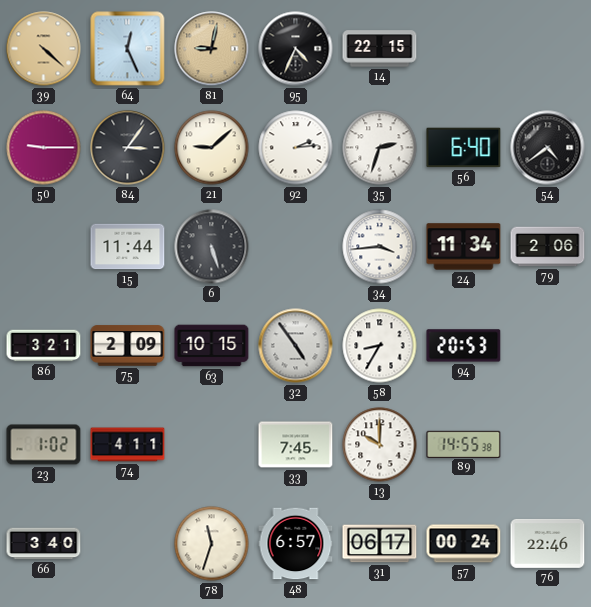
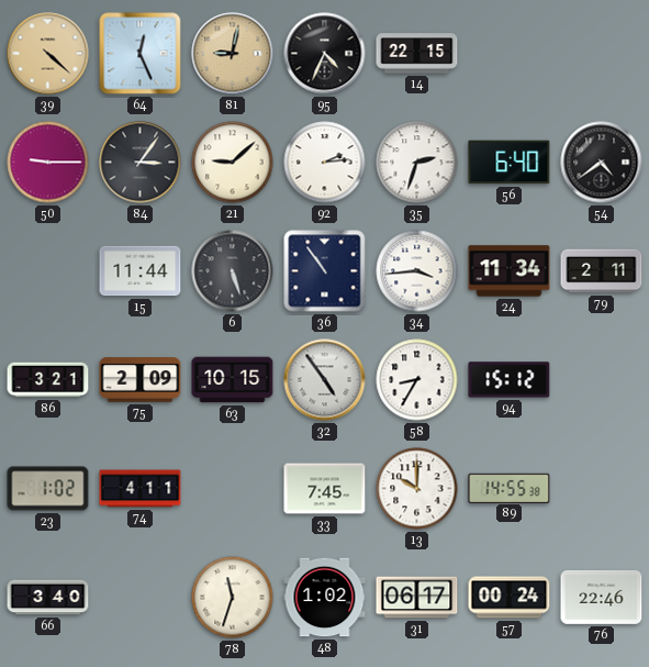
36: none -> 10:54
79: 2:06 -> 2:11
94: 20:53 -> 15:12
48: 6:57 -> 1:02
